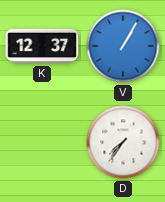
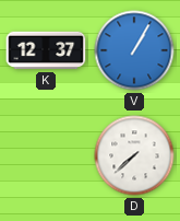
D: 7:36 -> 7:38
